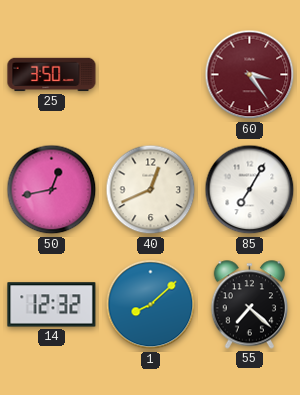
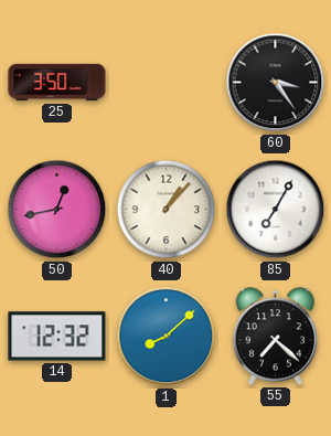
60 dial: burgundy -> black
40: 12:41 -> 1:07
